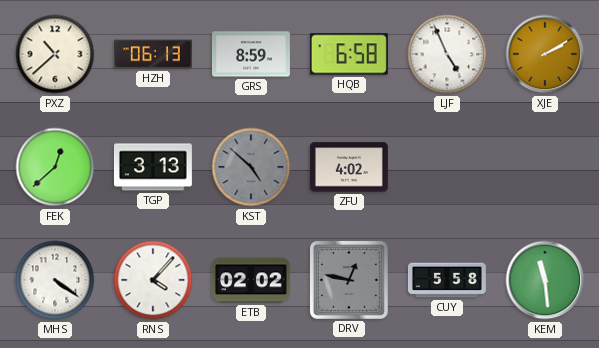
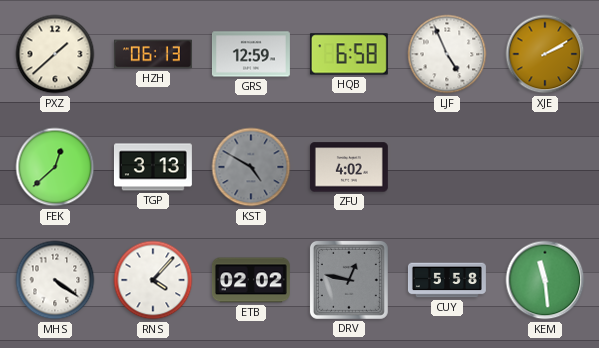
PXZ: 10:38 -> 1:38
GRS: 8:59 -> 12:59
KST: 4:52 -> 4:50
